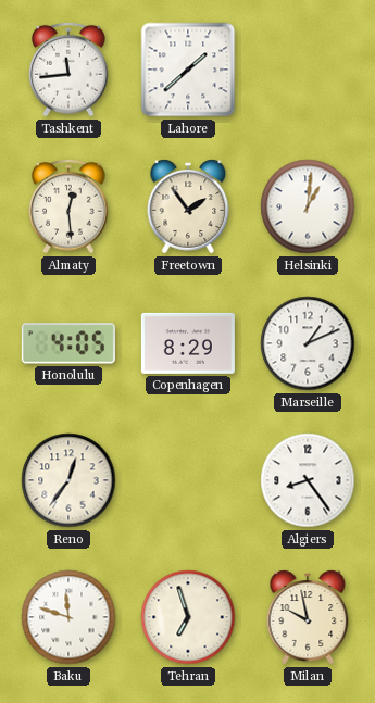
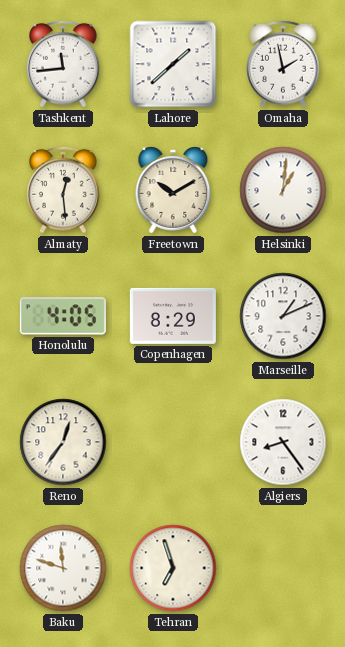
Omaha: none -> 1:58
Freetown: 1:54 -> 10:10
Milan: 9:58 -> none
